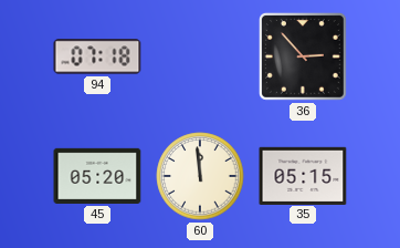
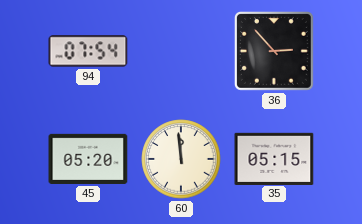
94: 07:18 -> 07:54
